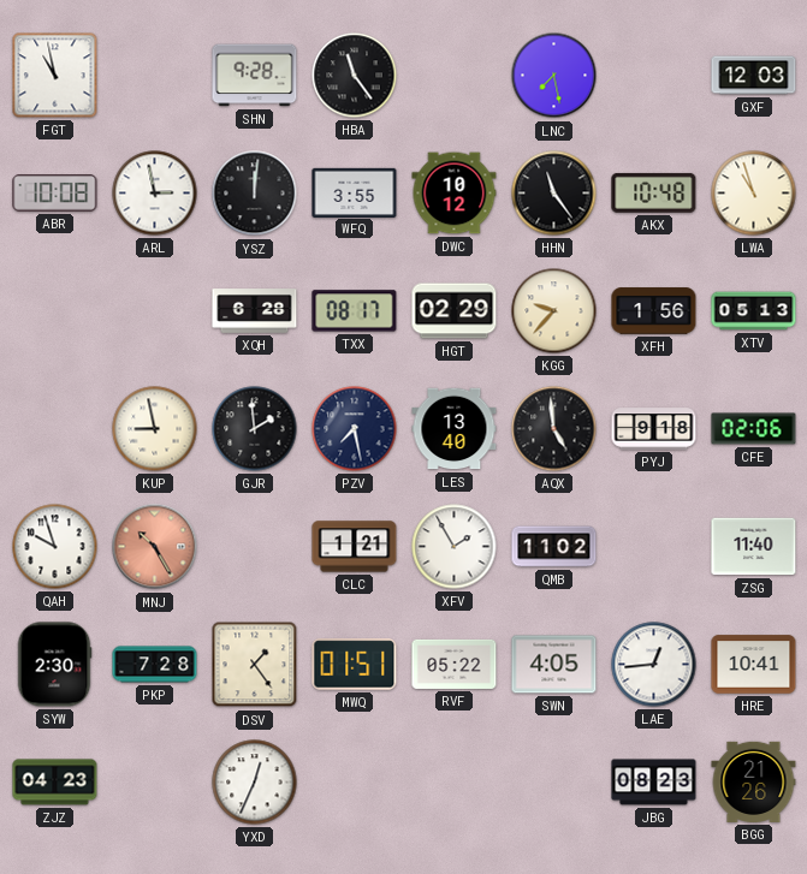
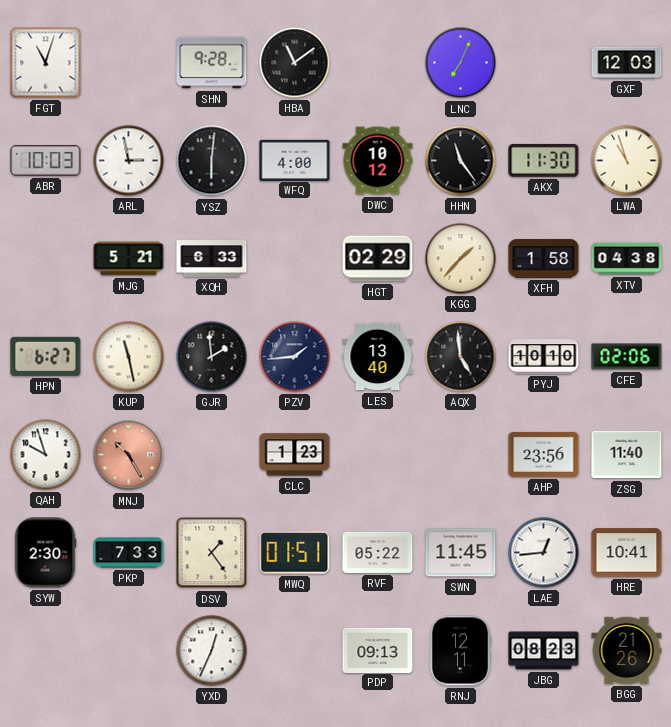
FGT: 10:58 -> 11:03
HBA: 11:24 -> 11:09
LNC: 7:28 -> 7:04
ABR: 10:08 -> 10:03
YSZ: 12:01 -> 6:01
WFQ: 3:55 -> 4:00
AKX: 10:48 -> 11:30
MJG: none -> 5:21
XQH: 6:28 -> 6:33
TXX: 08:17 -> none
KGG: 9:37 -> 1:37
XFH: 1:56 -> 1:58
XTV: 05:13 -> 04:38
HPN: none -> 6:27
KUP: 8:58 -> 11:28
PZV: 7:28 -> 1:44
PYJ: 9:18 -> 10:10
CLC: 1:21 -> 1:23
XFV: 1:55 -> none
QMB: 11:02 -> none
AHP: none -> 23:56
PKP: 7:28 -> 7:33
SWN: 4:05 -> 11:45
ZJZ: 04:23 -> none
PDP: none -> 09:13
RNJ: none -> 12:11
